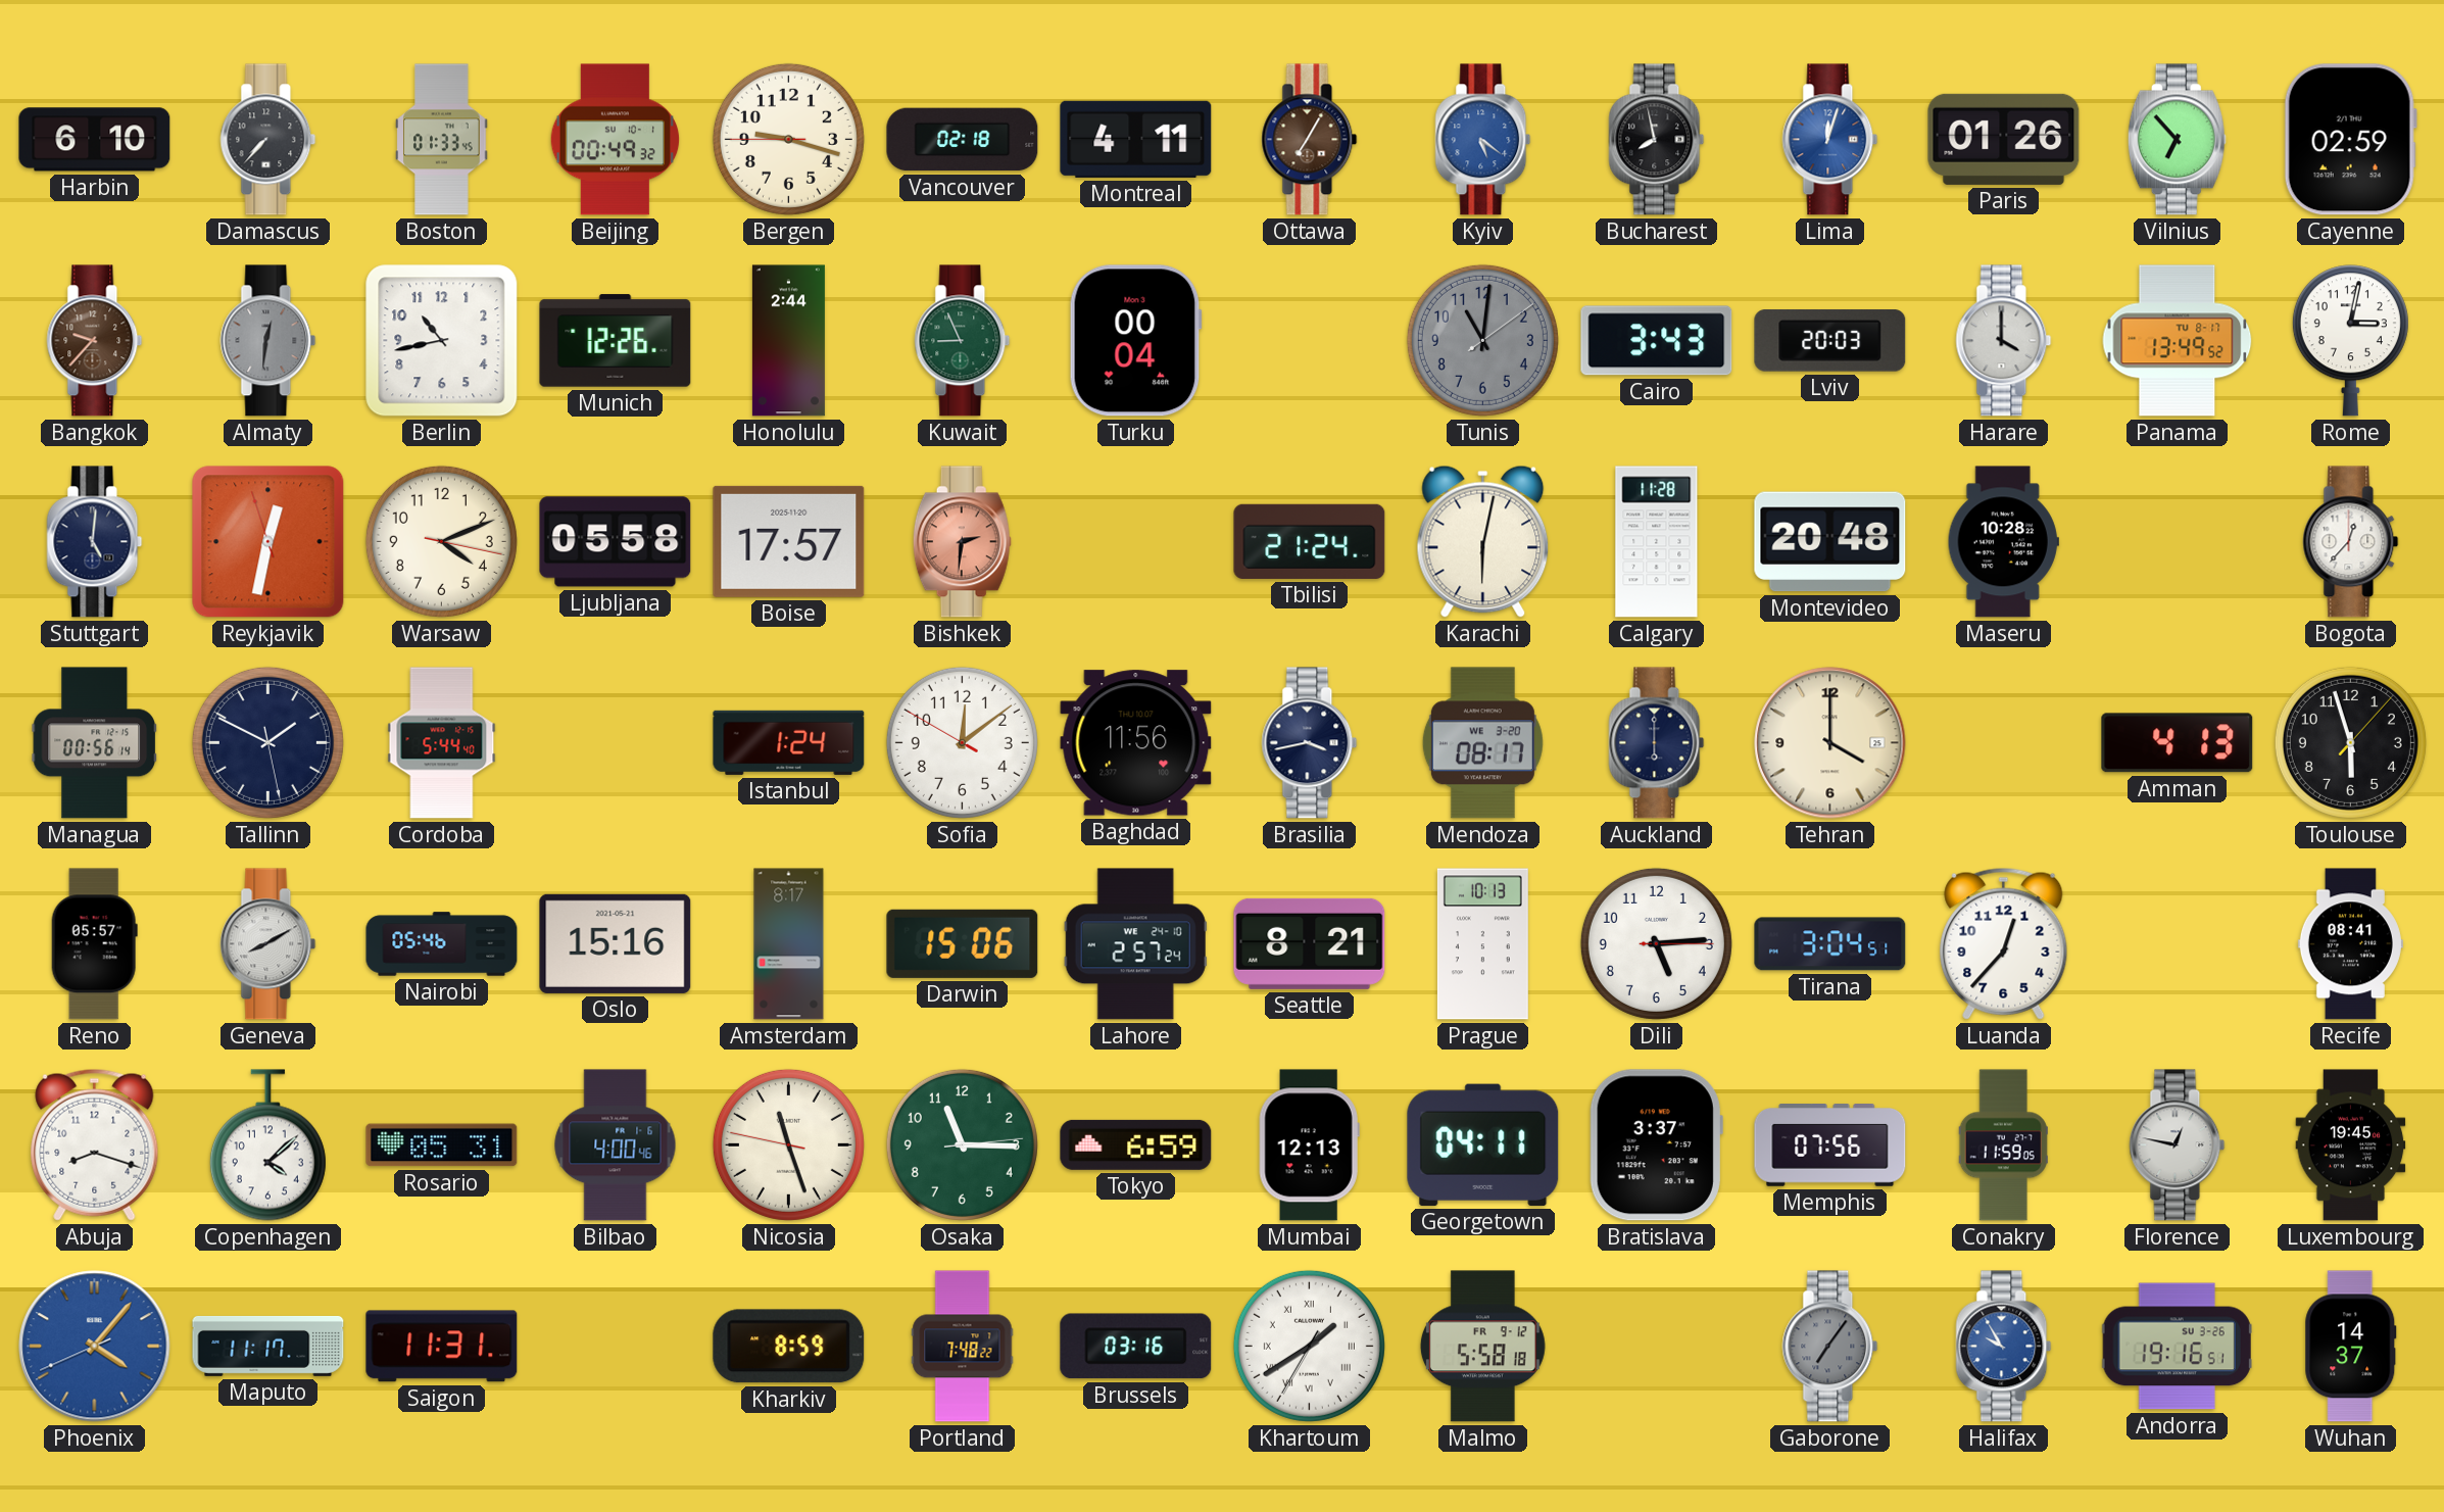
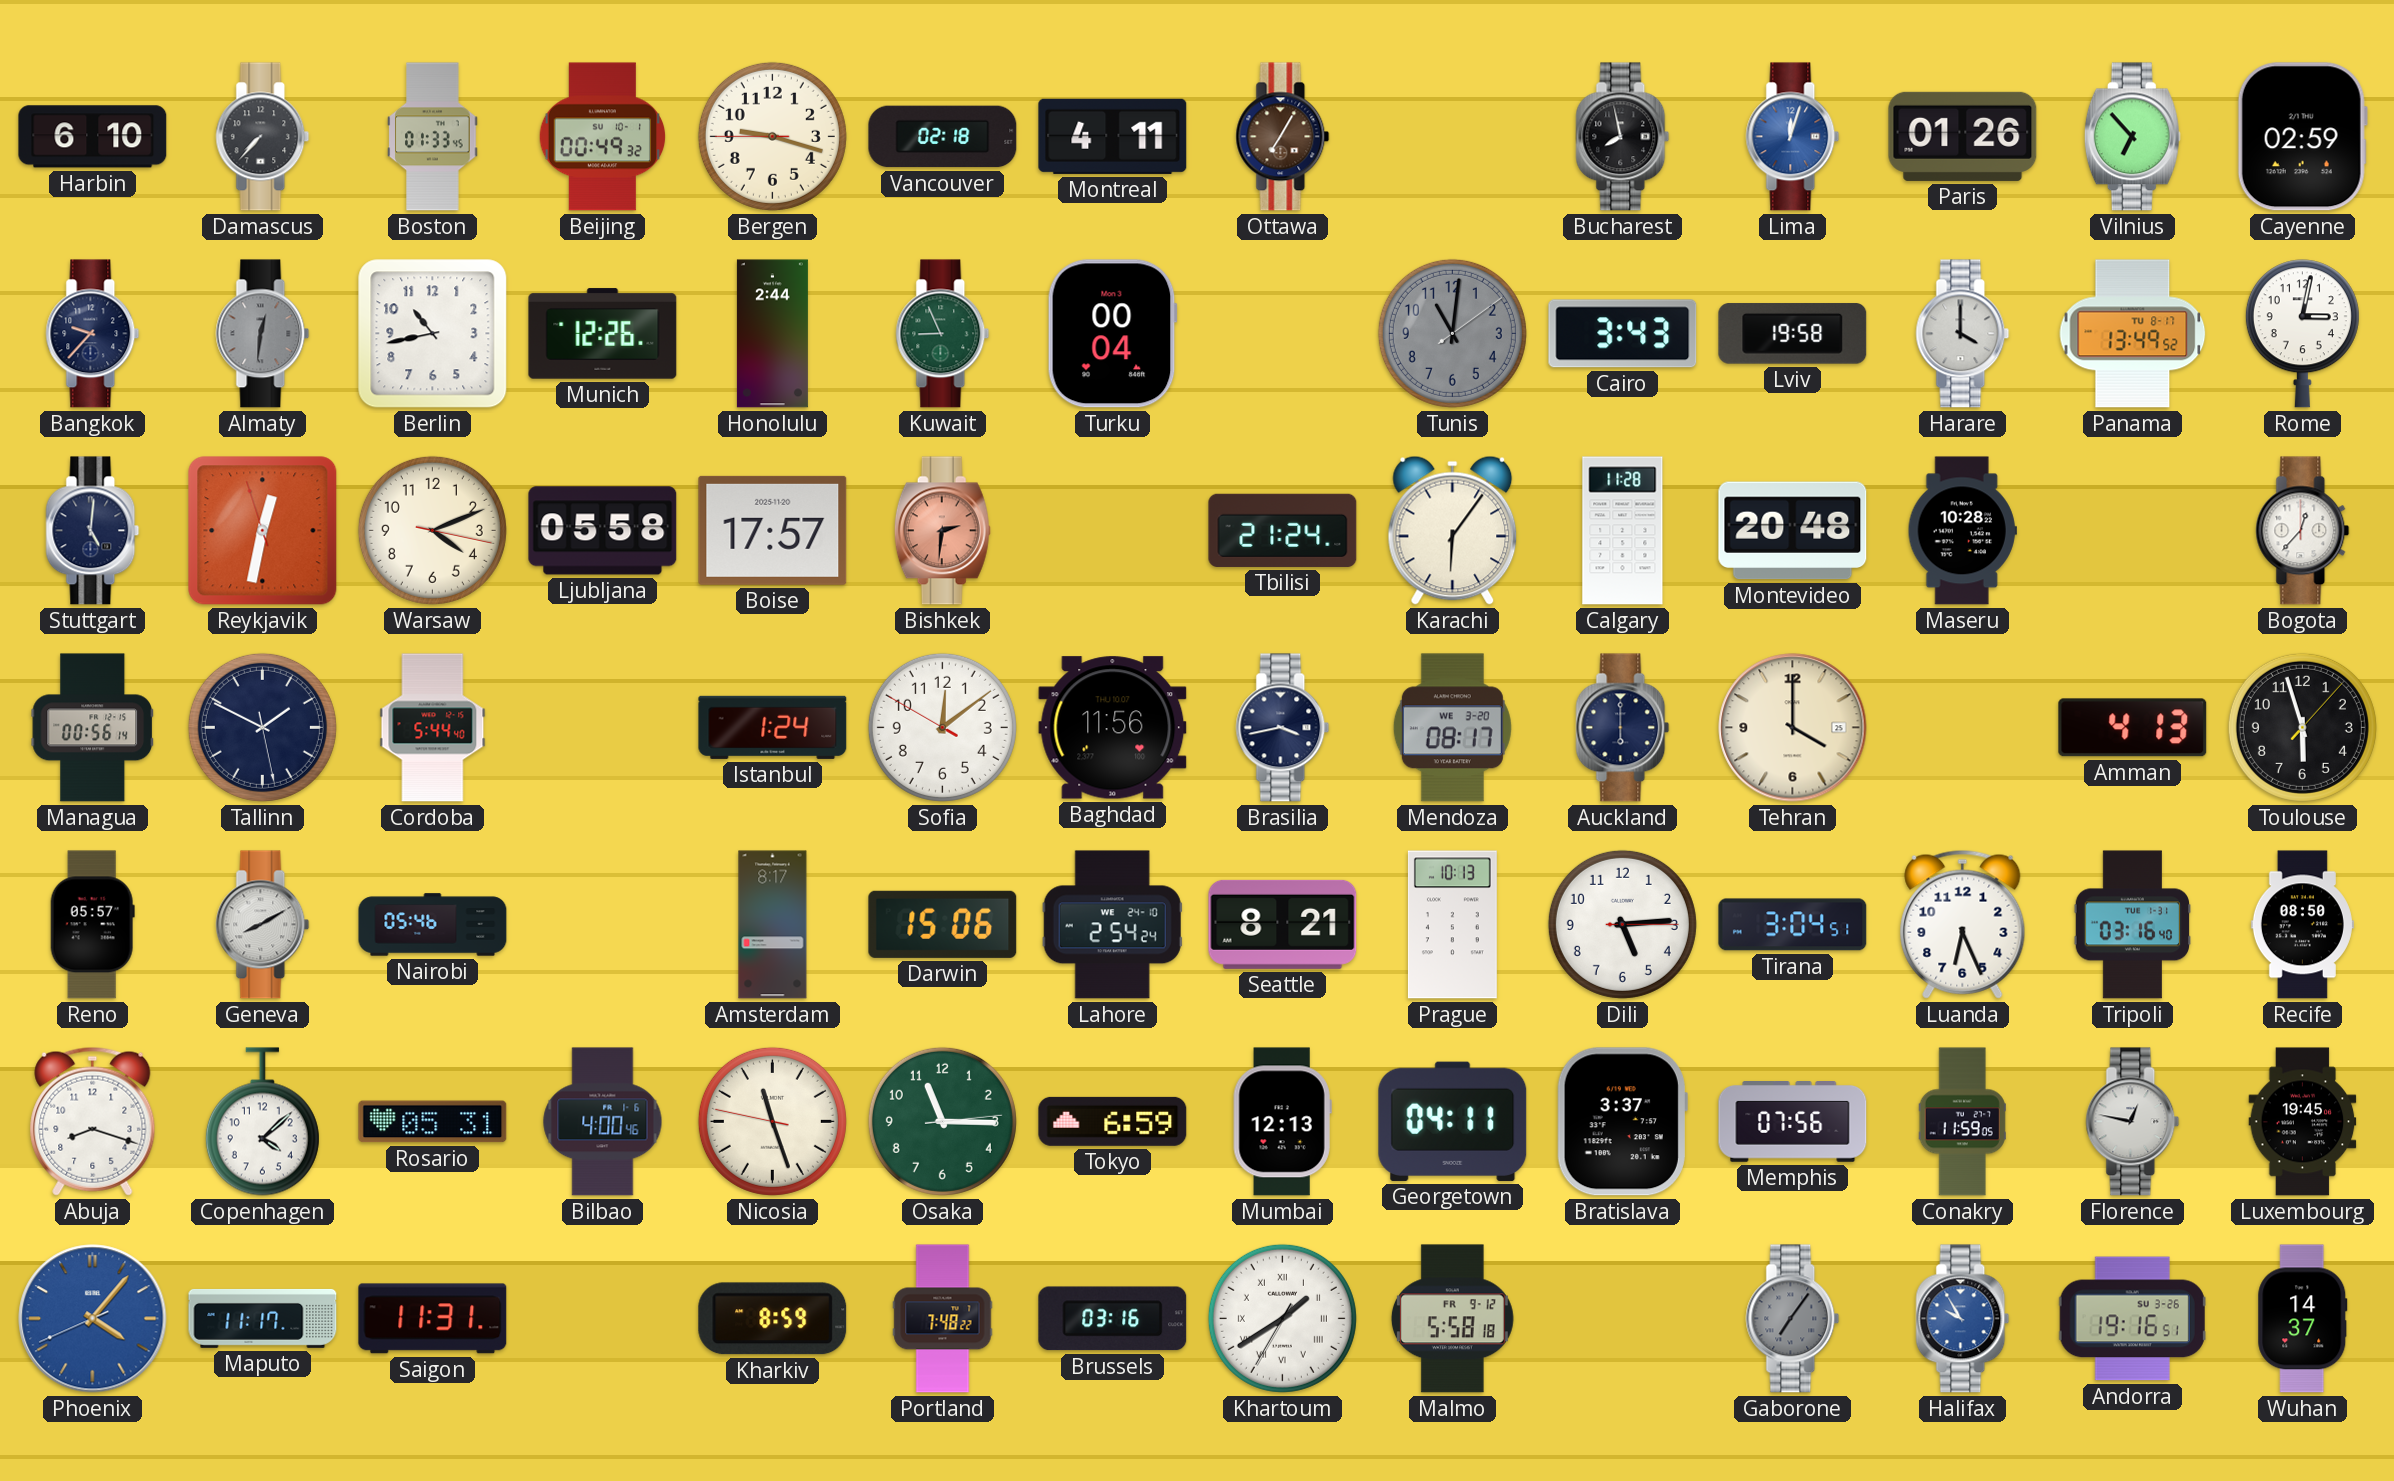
Kyiv: 5:21 -> none
Bangkok dial: brown -> navy
Lviv: 20:03 -> 19:58
Karachi: 6:02 -> 6:06
Oslo: 15:16 -> none
Lahore: 2:57 -> 2:54
Luanda: 12:37 -> 6:26
Tripoli: none -> 03:16
Recife: 08:41 -> 08:50
